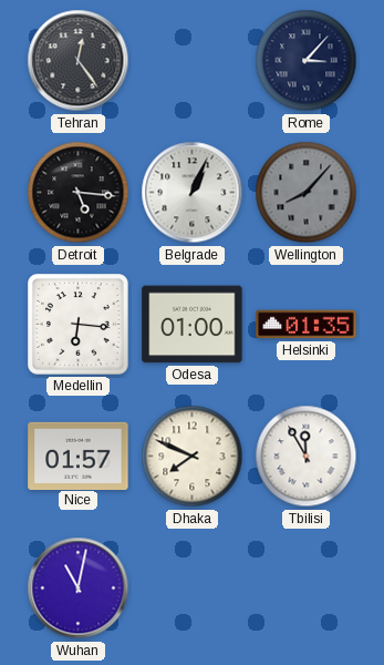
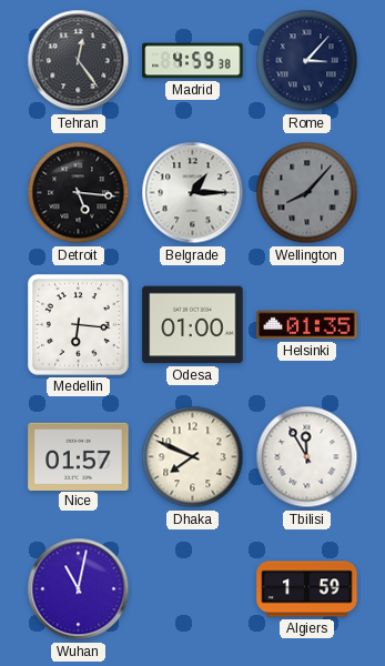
Madrid: none -> 4:59
Belgrade: 1:04 -> 1:15
Algiers: none -> 1:59
